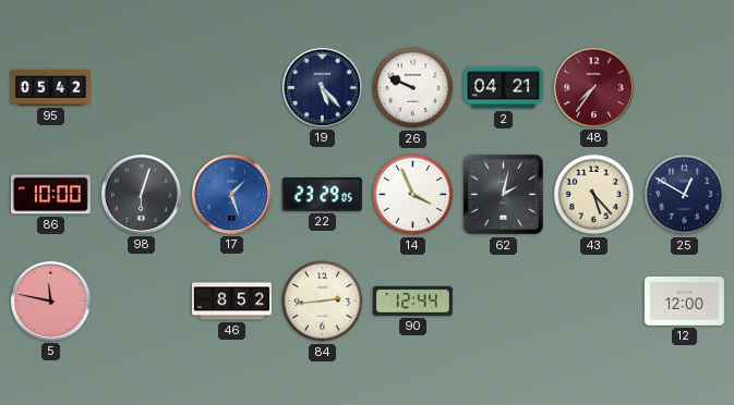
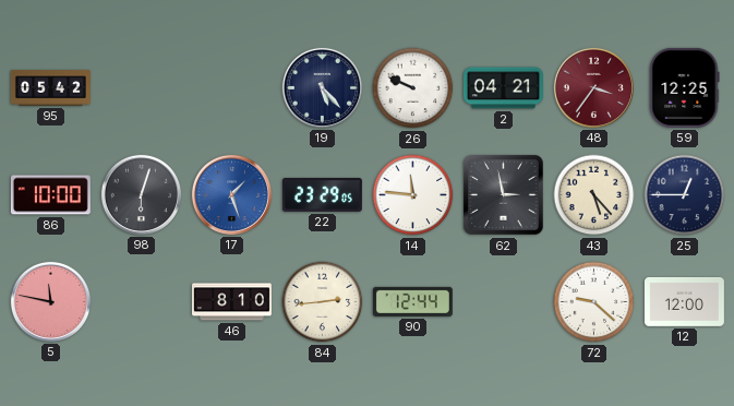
48: 7:36 -> 3:36
59: none -> 12:25
14: 3:56 -> 11:46
62: 2:02 -> 2:58
25: 12:50 -> 12:45
46: 8:52 -> 8:10
72: none -> 9:22
